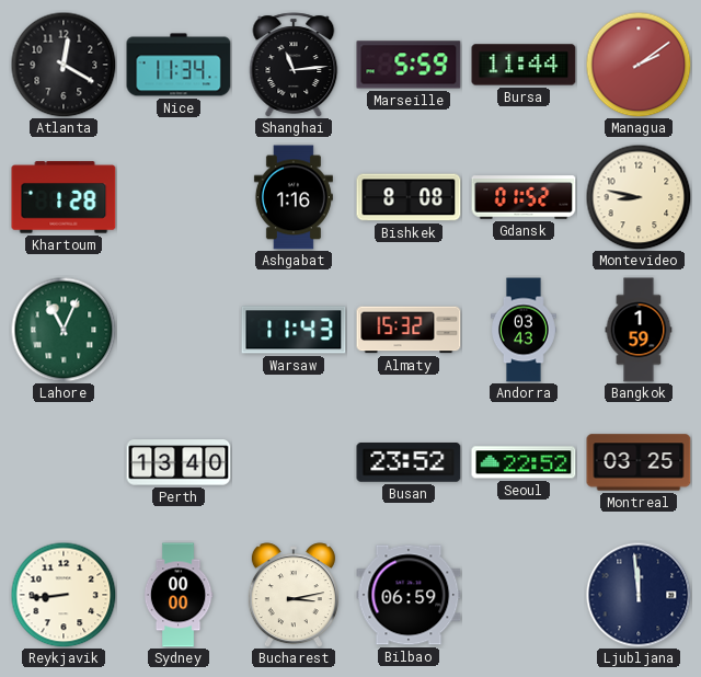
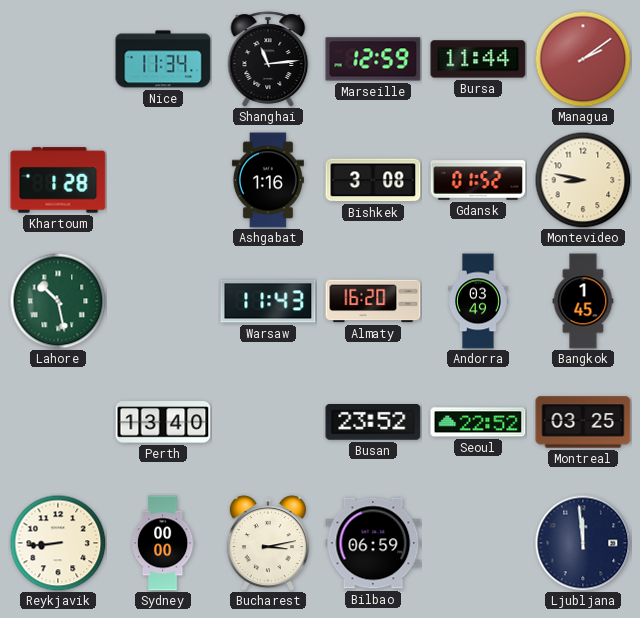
Atlanta: 12:20 -> none
Marseille: 5:59 -> 12:59
Bishkek: 8:08 -> 3:08
Lahore: 11:04 -> 10:28
Almaty: 15:32 -> 16:20
Andorra: 03:43 -> 03:49
Bangkok: 1:59 -> 1:45
